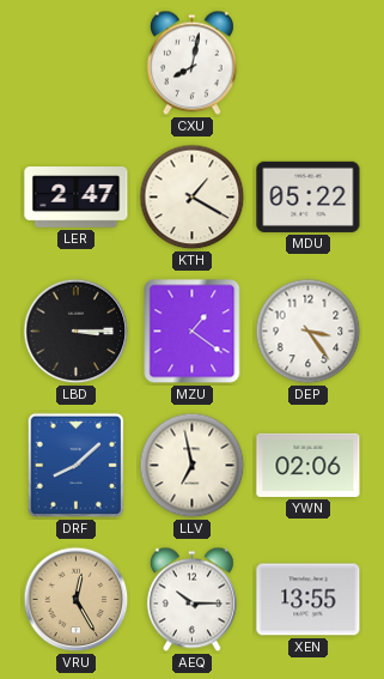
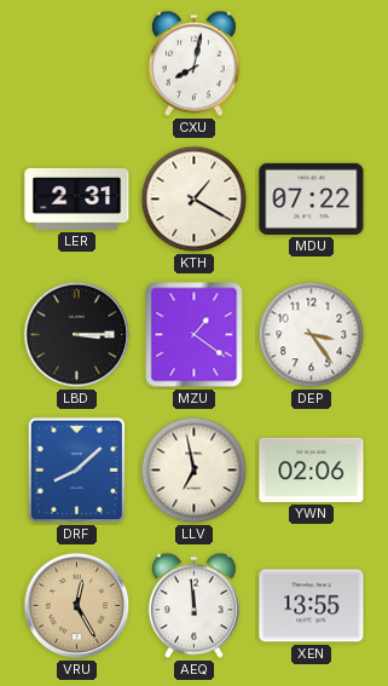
LER: 2:47 -> 2:31
MDU: 05:22 -> 07:22
AEQ: 10:15 -> 11:59
